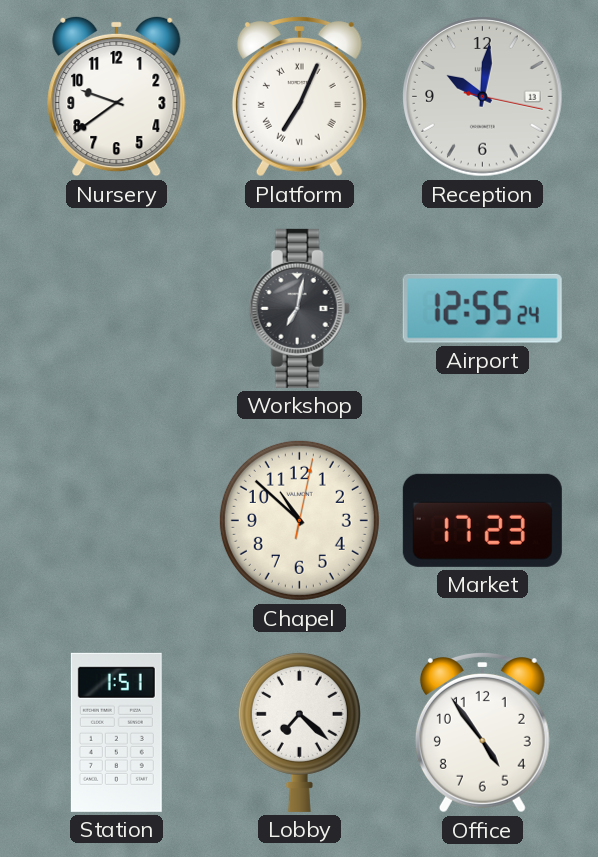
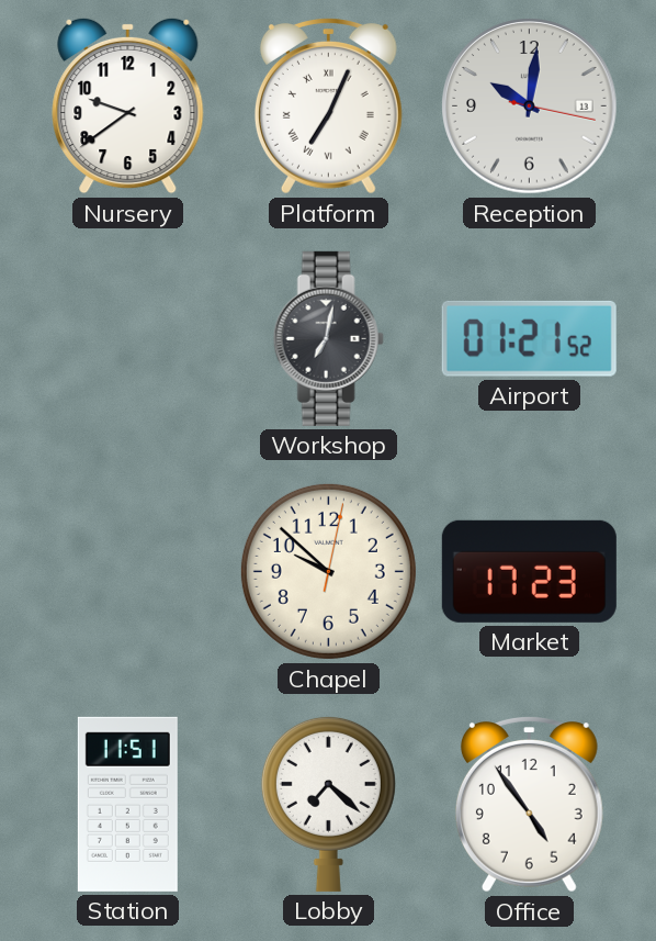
Airport: 12:55 -> 01:21
Chapel: 10:52 -> 9:52
Station: 1:51 -> 11:51
